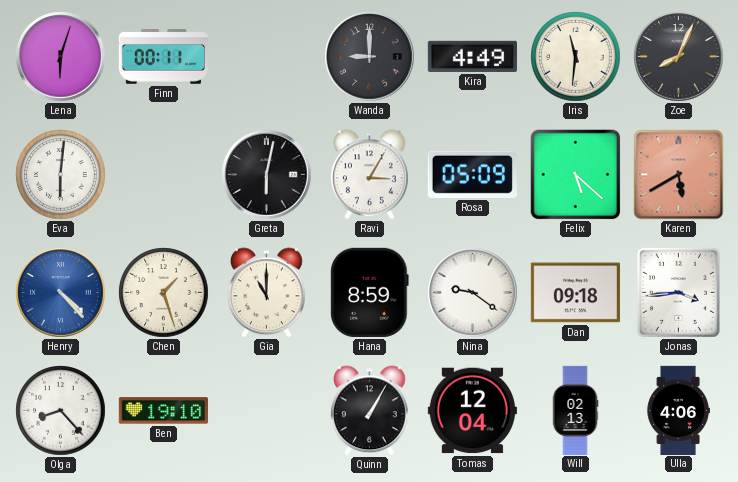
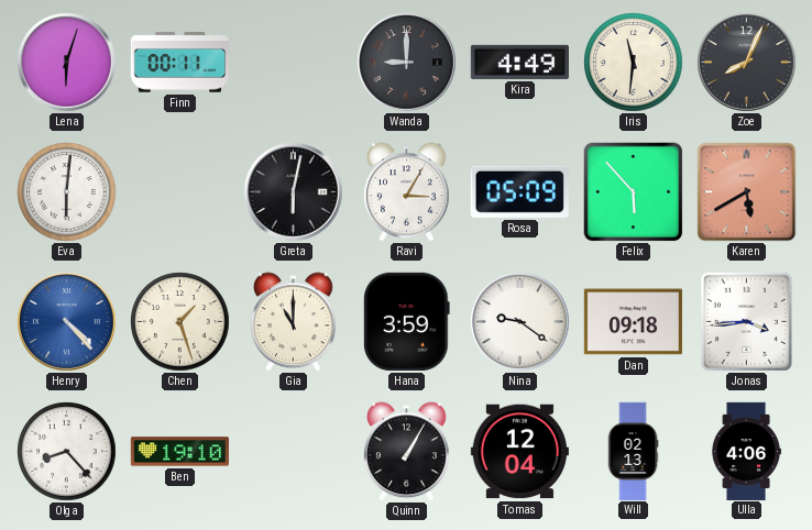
Felix: 5:22 -> 5:53
Hana: 8:59 -> 3:59
